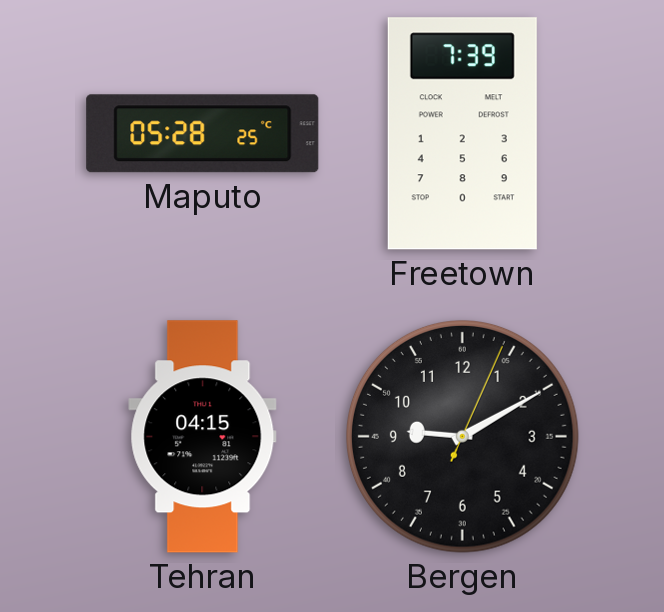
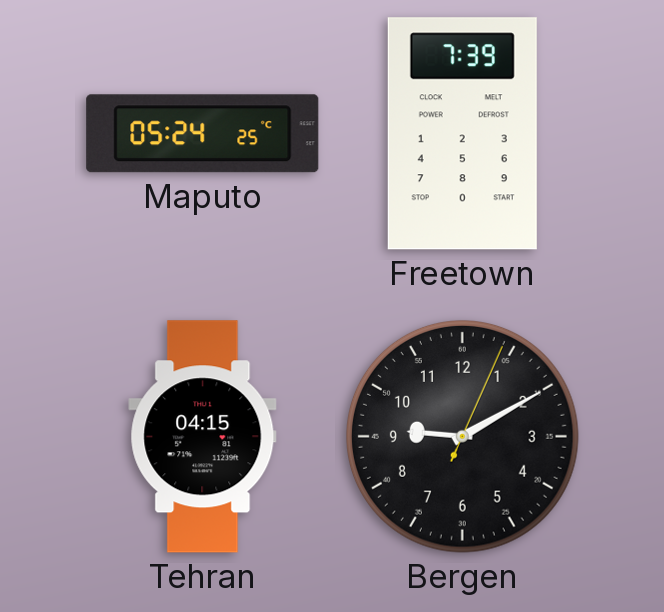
Maputo: 05:28 -> 05:24
